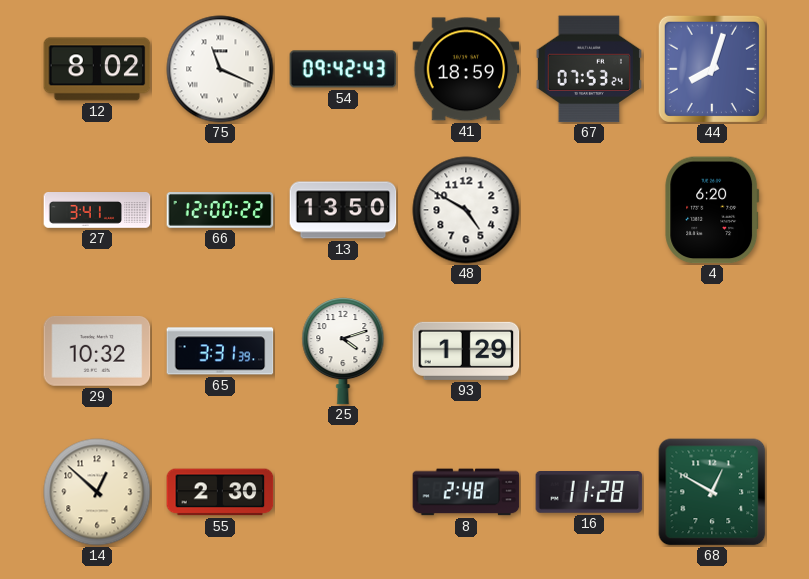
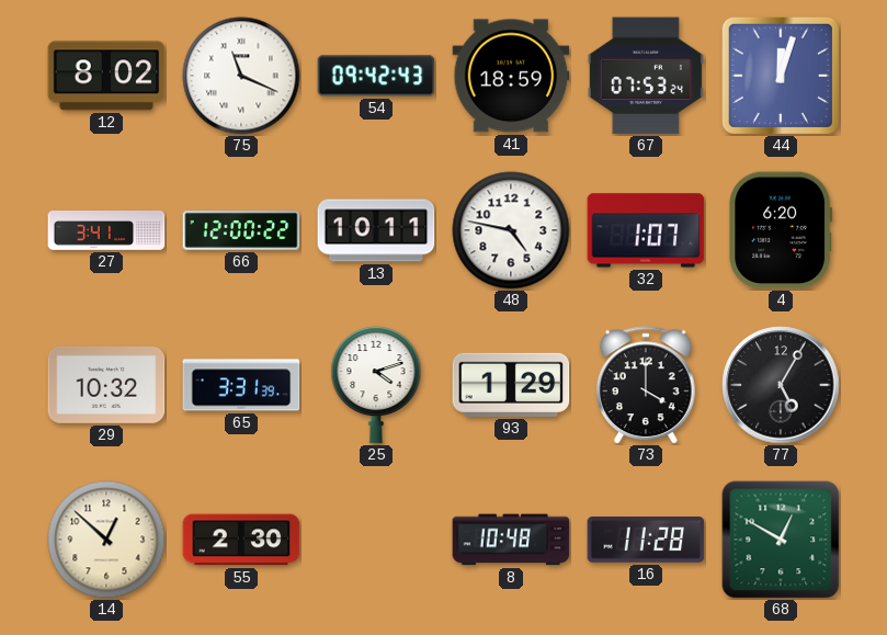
44: 8:03 -> 12:03
13: 13:50 -> 10:11
48: 4:50 -> 4:47
32: none -> 1:07
73: none -> 4:00
77: none -> 5:05
8: 2:48 -> 10:48
